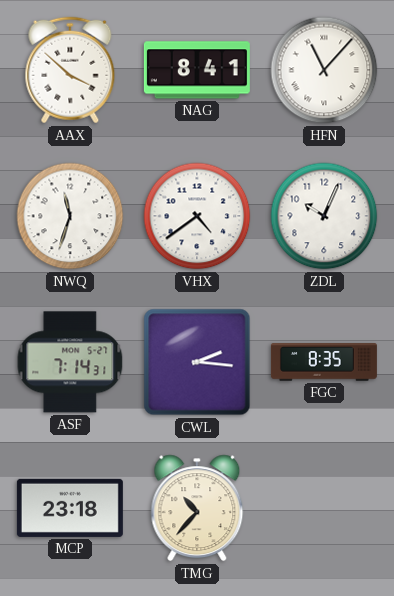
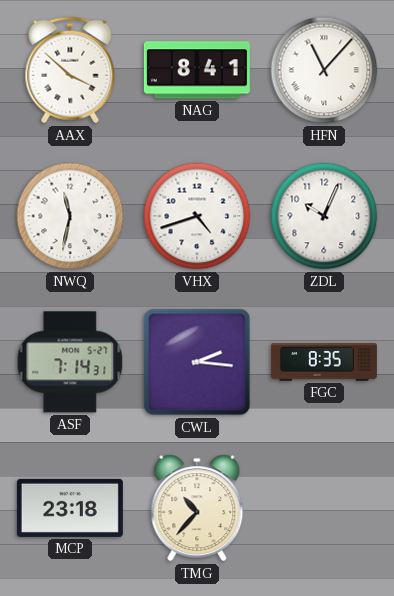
NWQ: 11:33 -> 11:32
VHX: 4:39 -> 4:42
